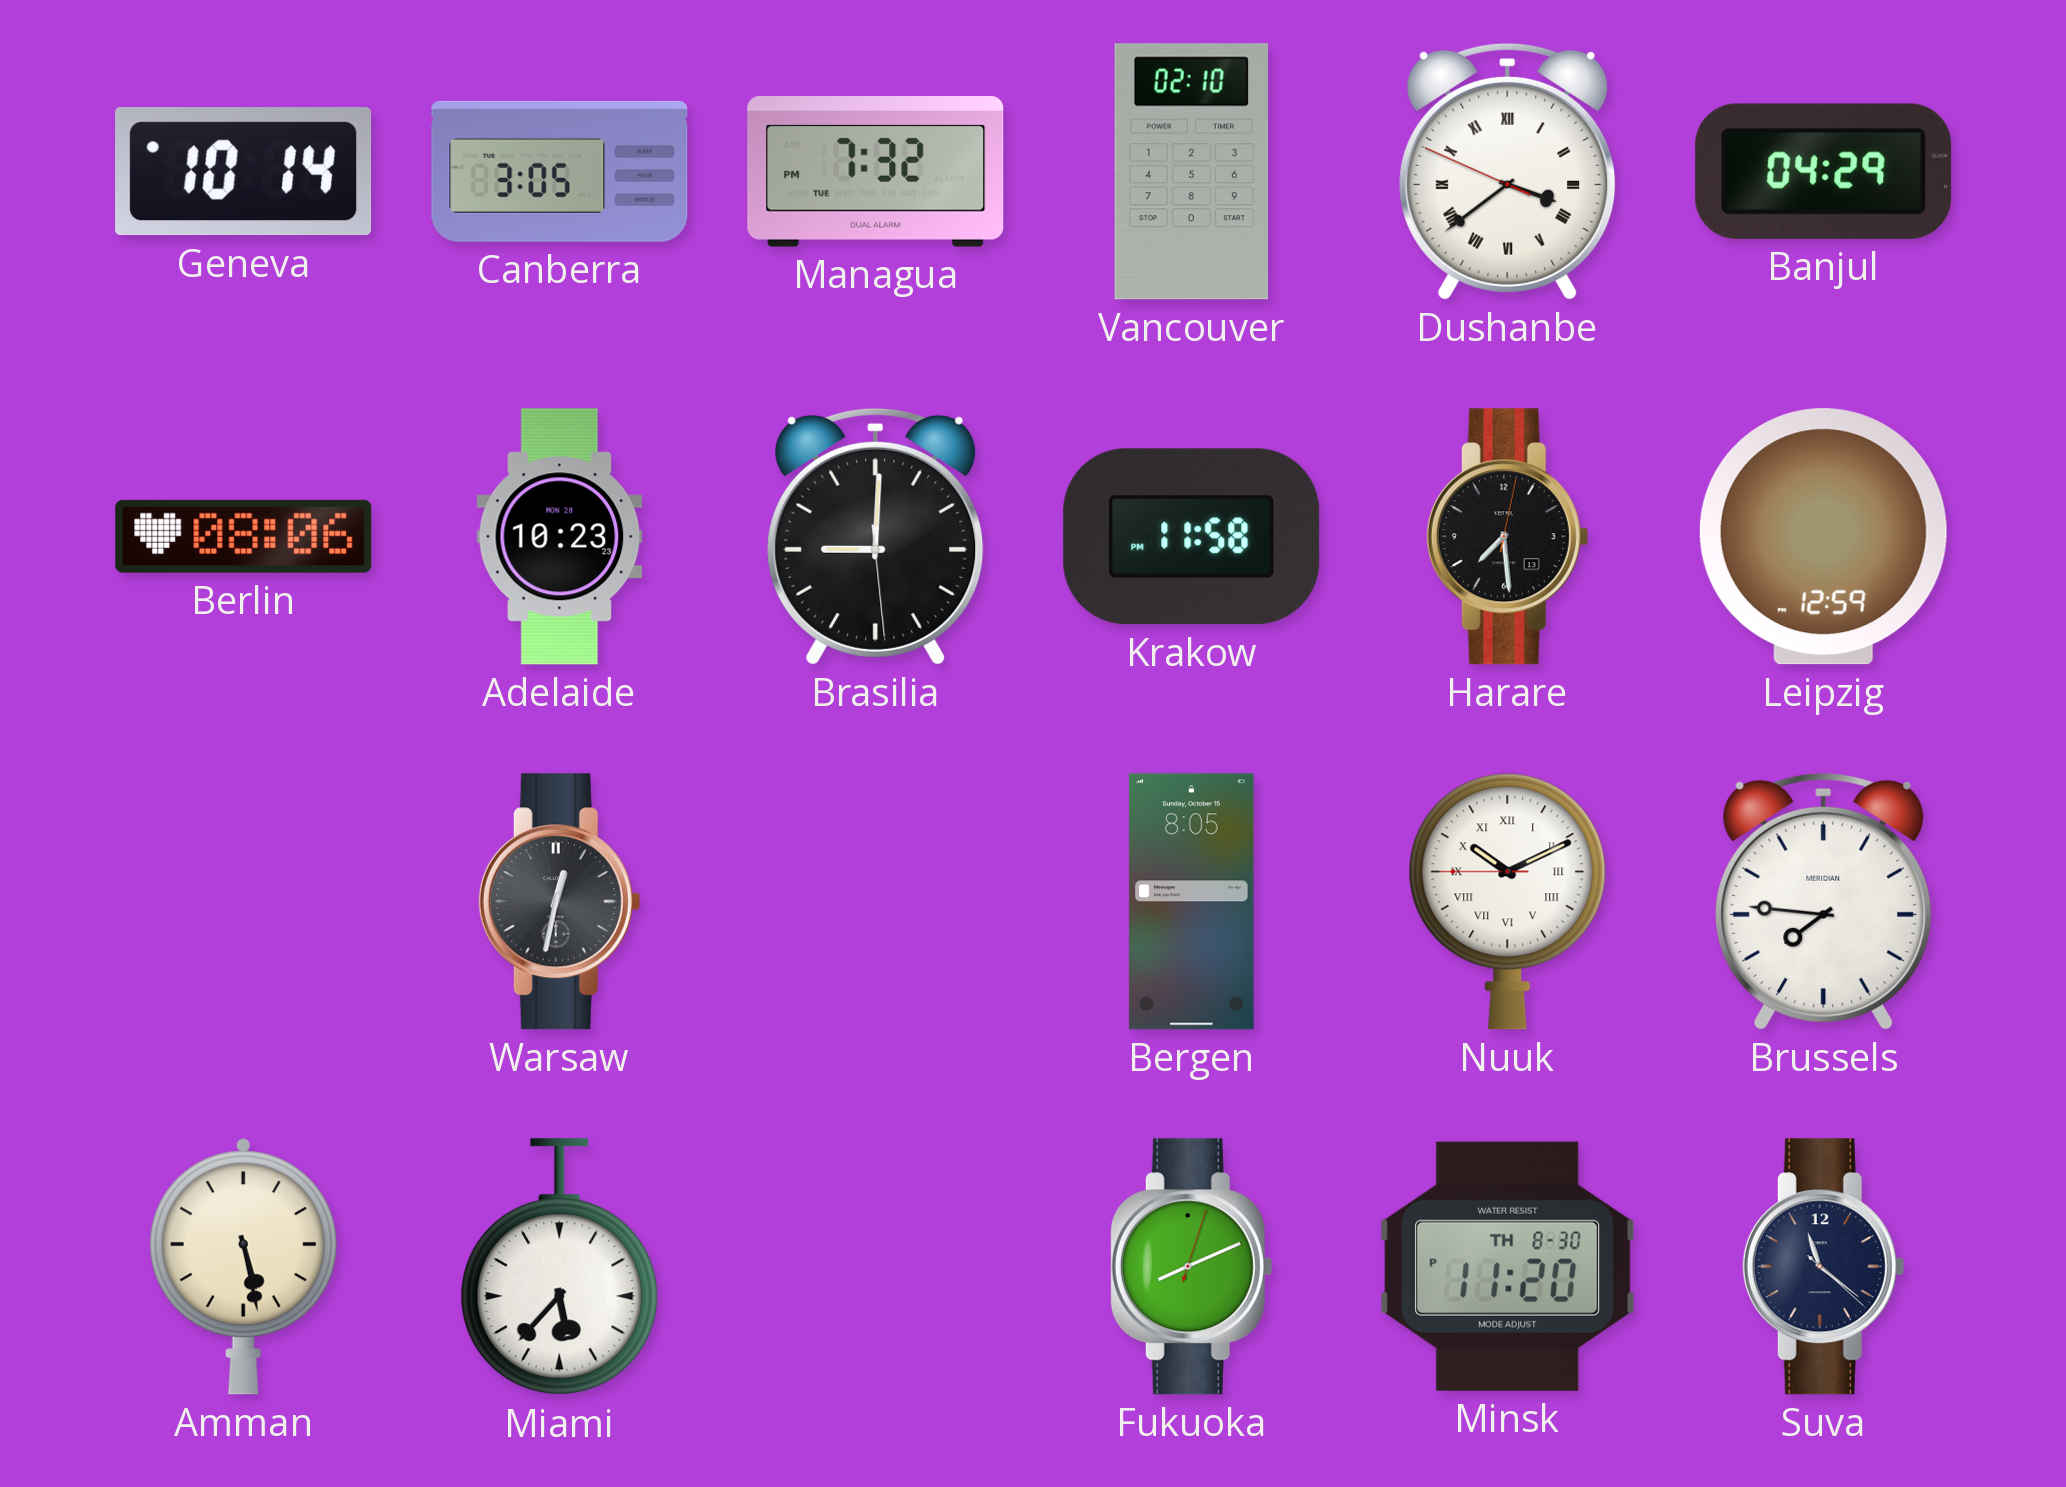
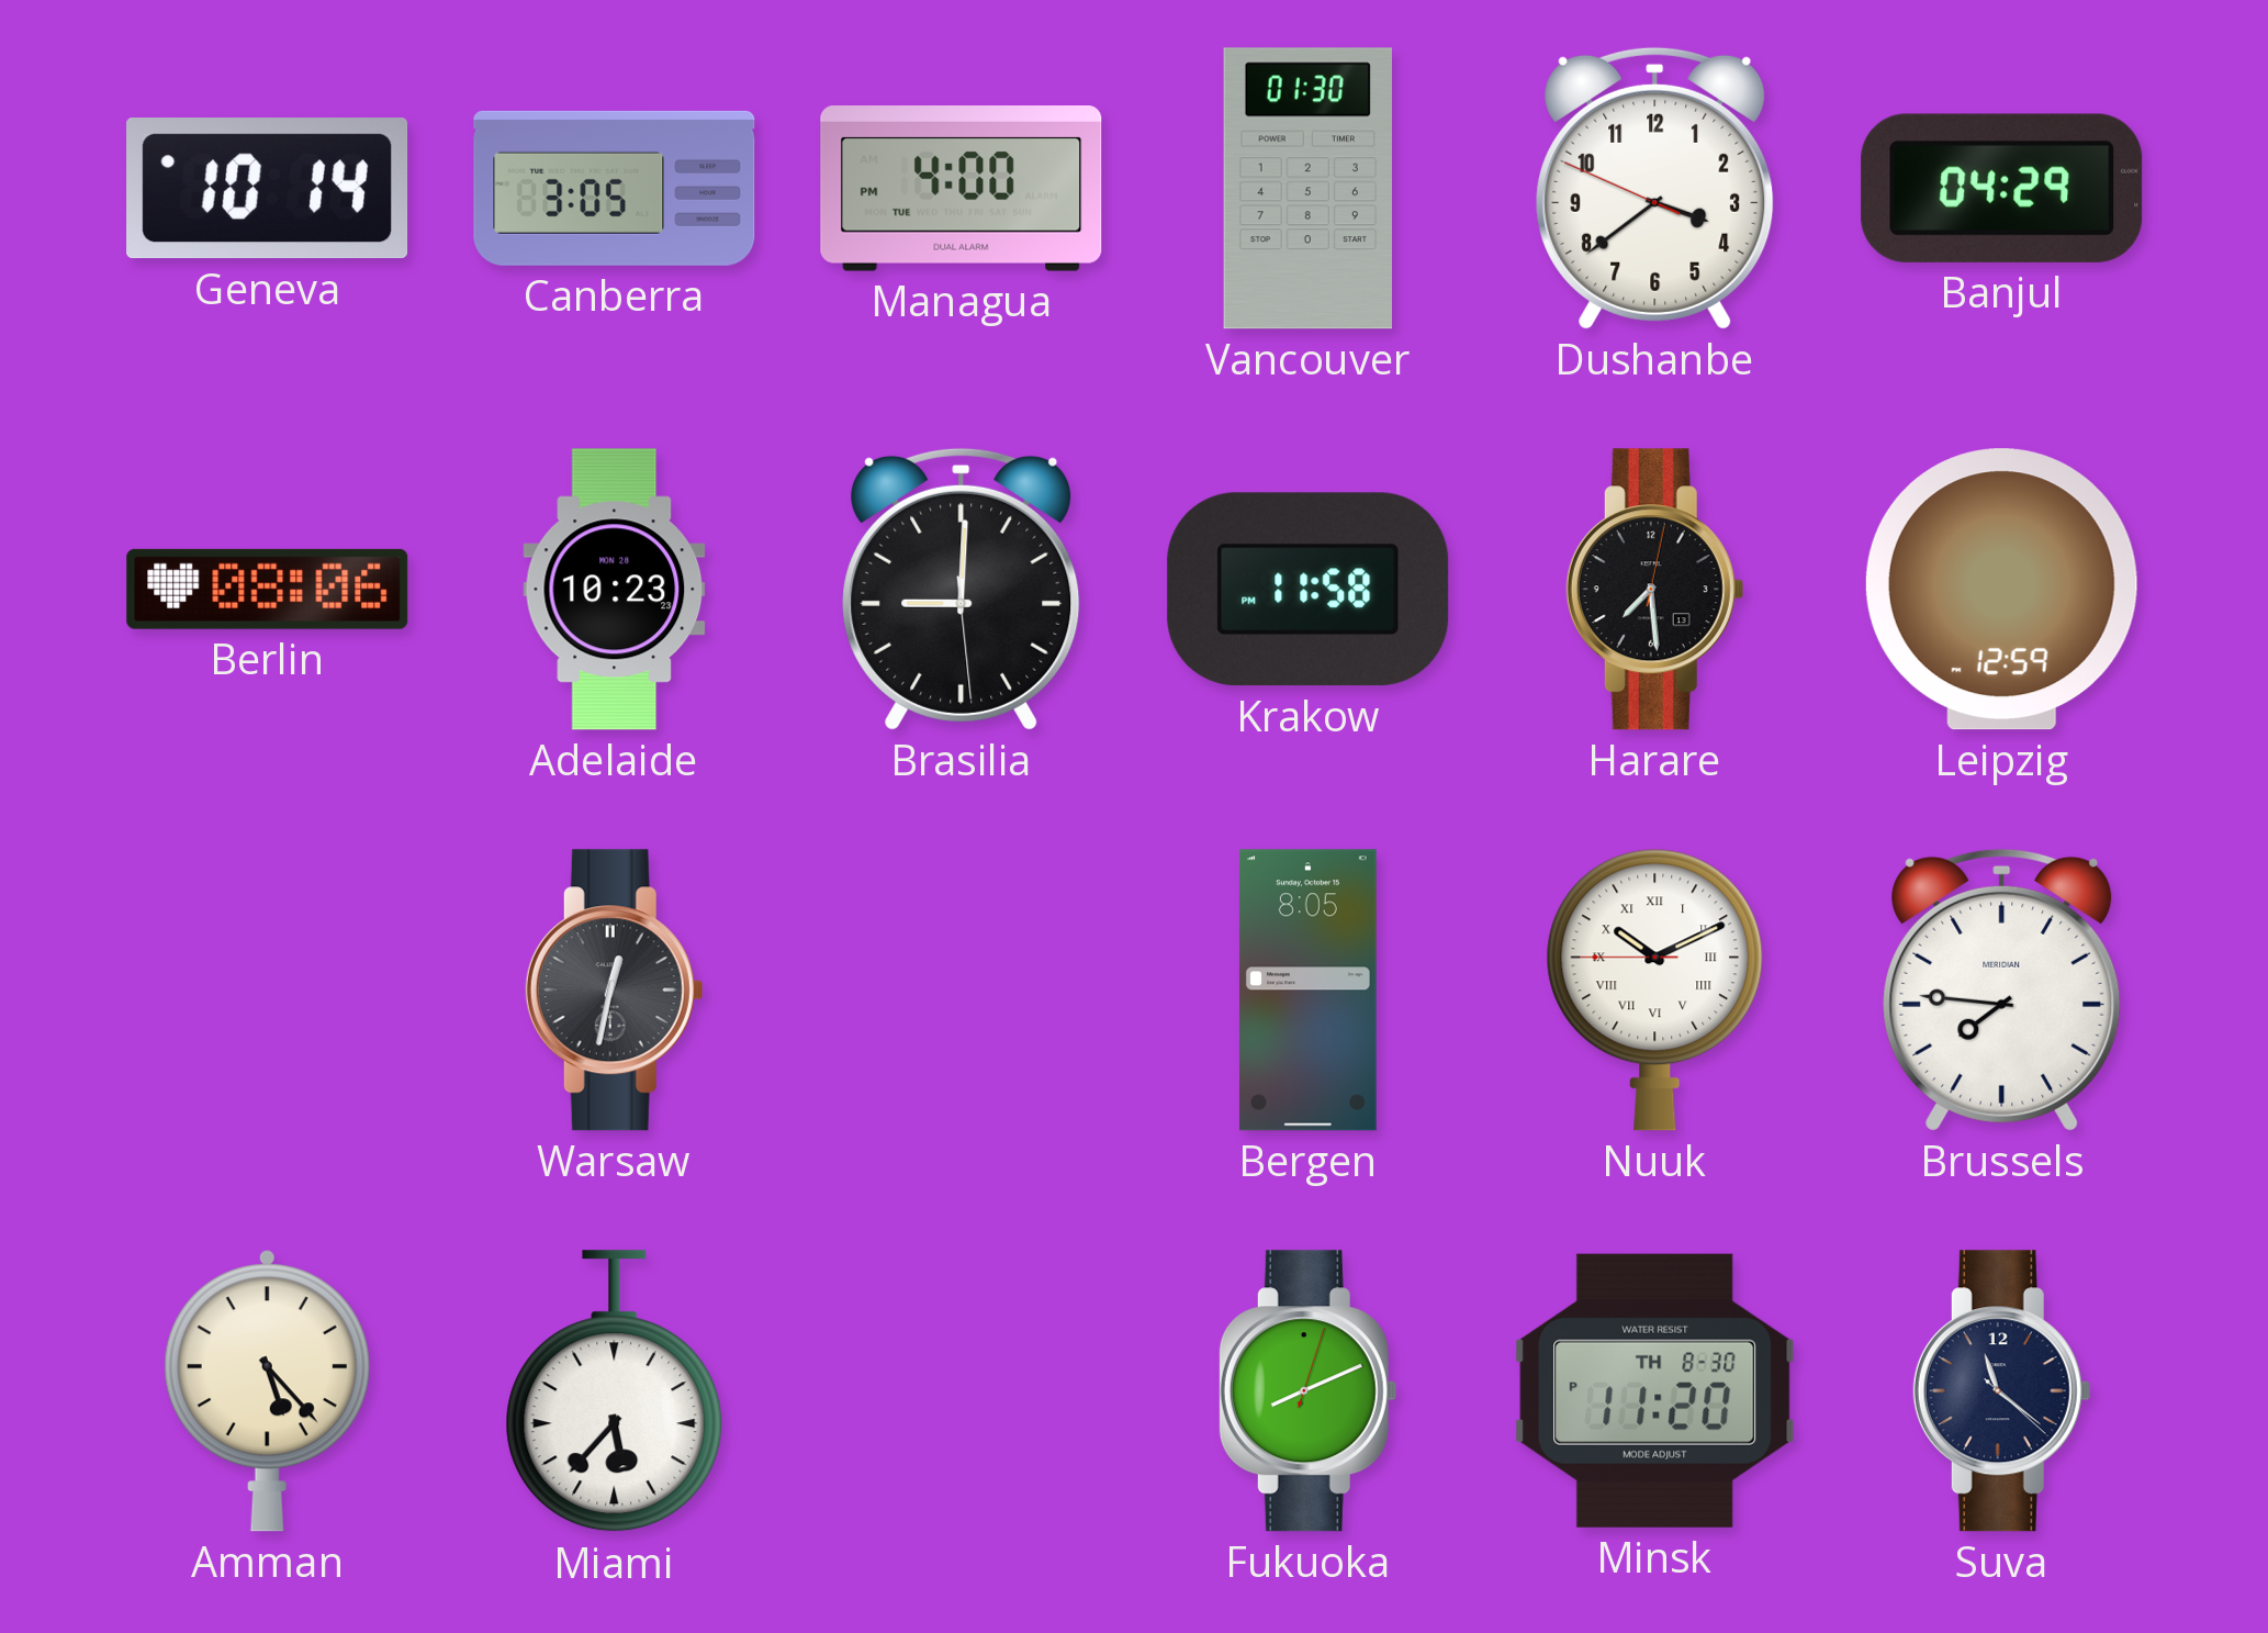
Managua: 7:32 -> 4:00
Vancouver: 02:10 -> 01:30
Dushanbe numerals: Roman -> Arabic
Amman: 5:28 -> 5:23
